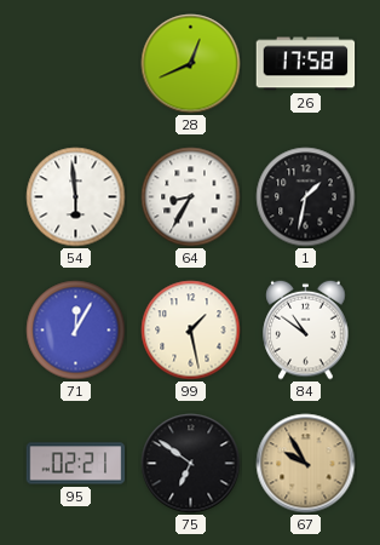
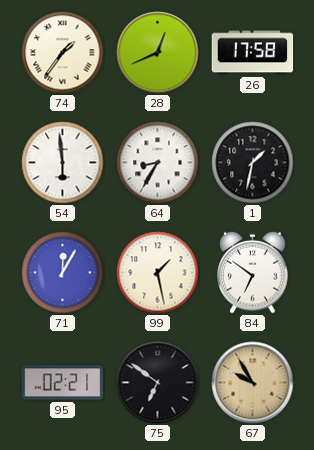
74: none -> 1:36
84: 10:51 -> 6:51
